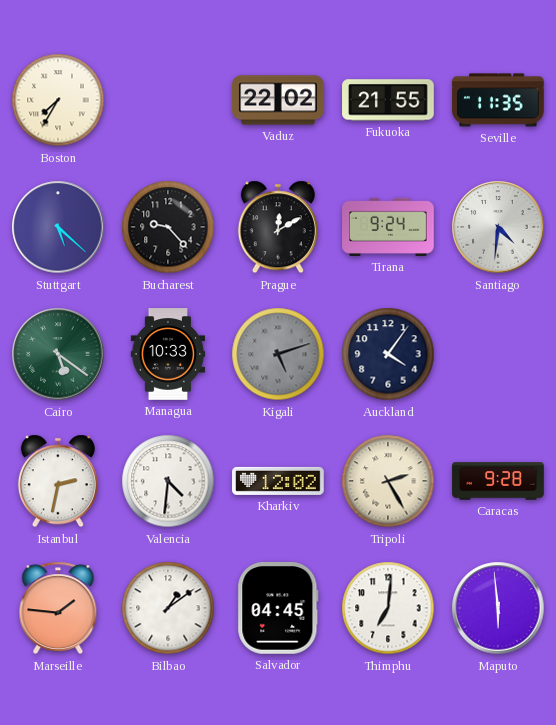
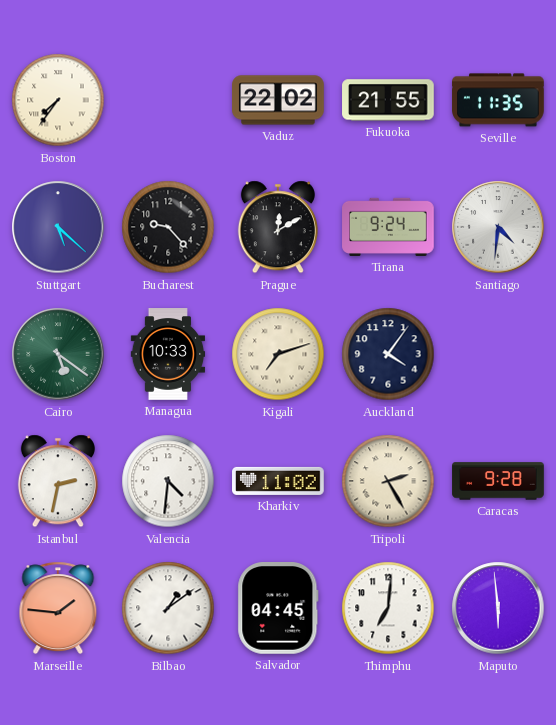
Boston: 7:35 -> 7:36
Kigali: 5:12 -> 7:12
Kigali dial: grey -> cream
Kharkiv: 12:02 -> 11:02
